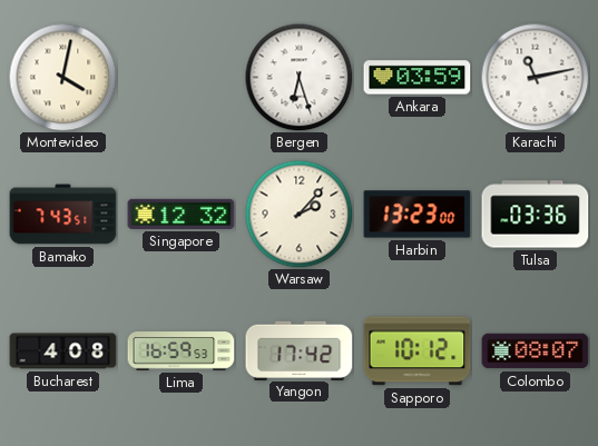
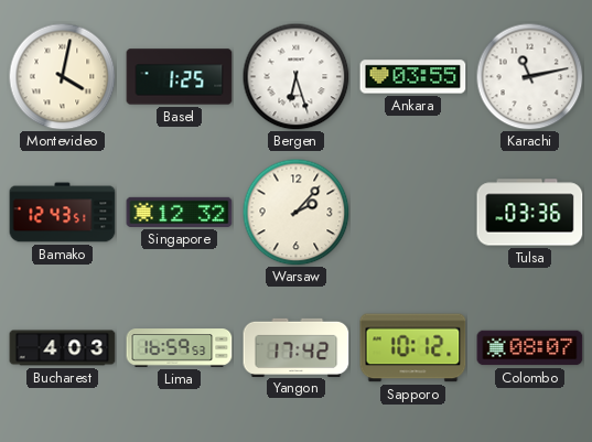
Basel: none -> 1:25
Ankara: 03:59 -> 03:55
Bamako: 7:43 -> 12:43
Harbin: 13:23 -> none
Bucharest: 4:08 -> 4:03
